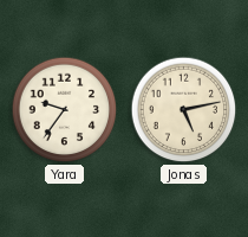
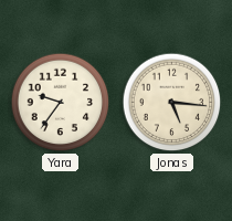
Jonas: 5:13 -> 5:16
